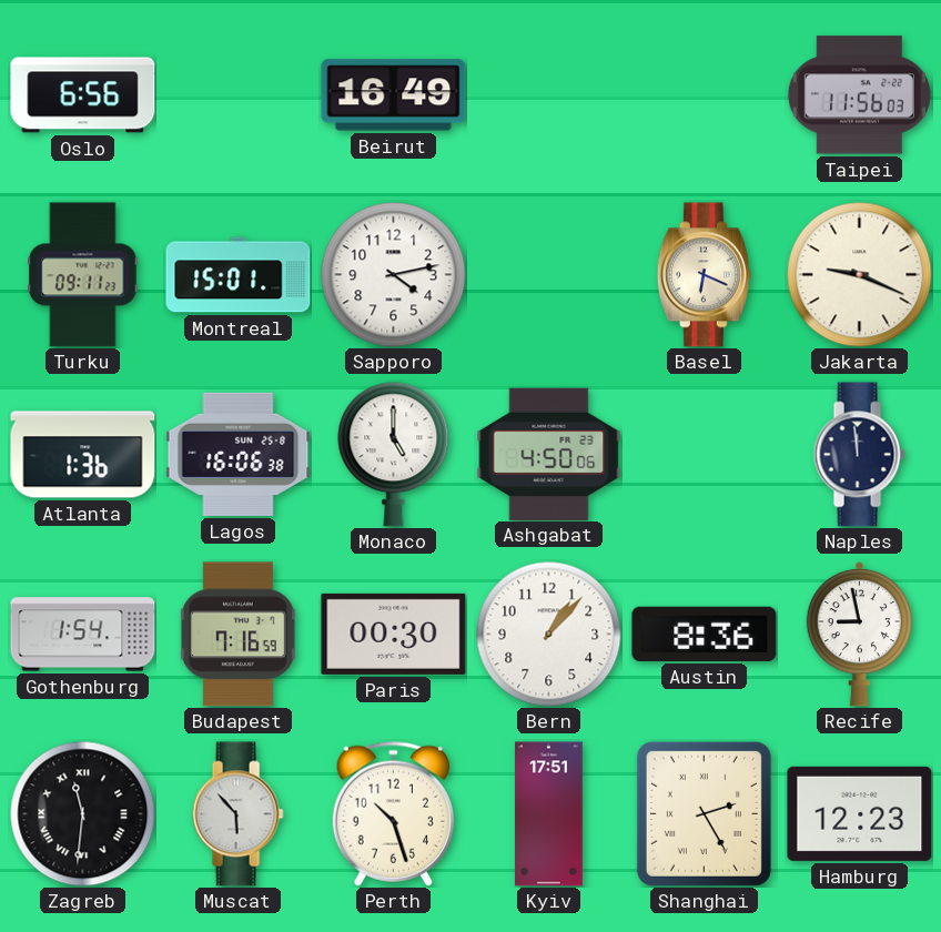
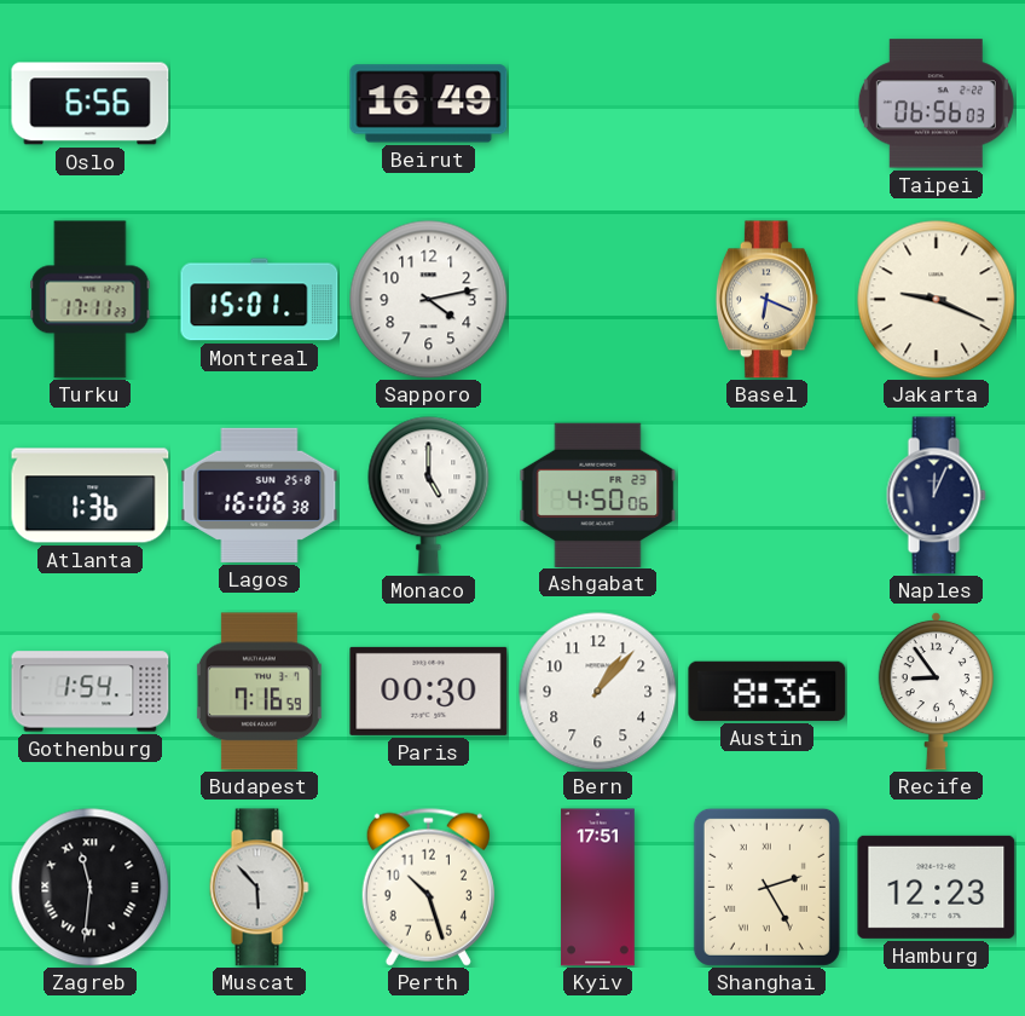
Taipei: 11:56 -> 06:56
Turku: 09:11 -> 17:11
Naples: 11:59 -> 12:04
Recife: 8:58 -> 8:54
